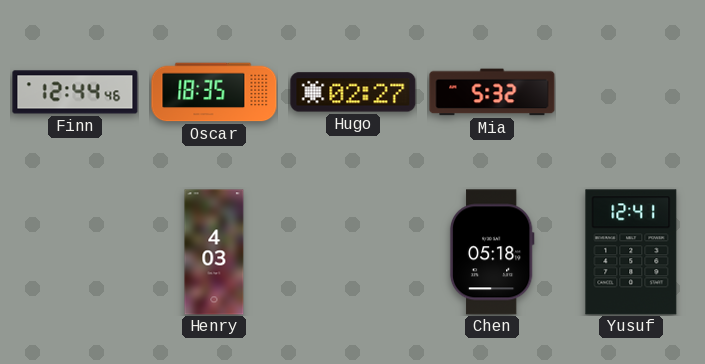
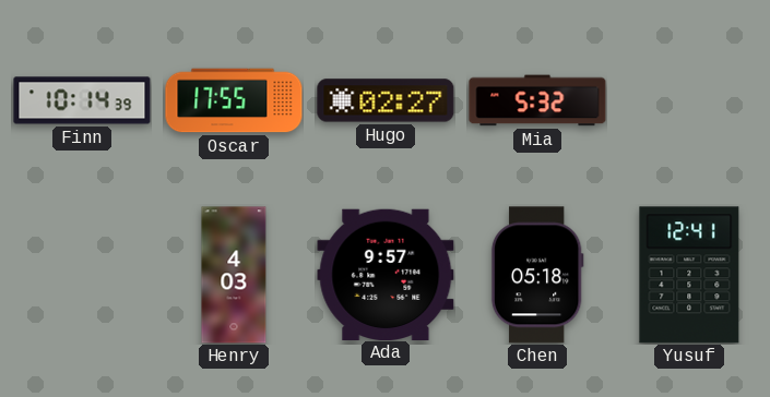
Finn: 12:44 -> 10:14
Oscar: 18:35 -> 17:55
Ada: none -> 9:57
